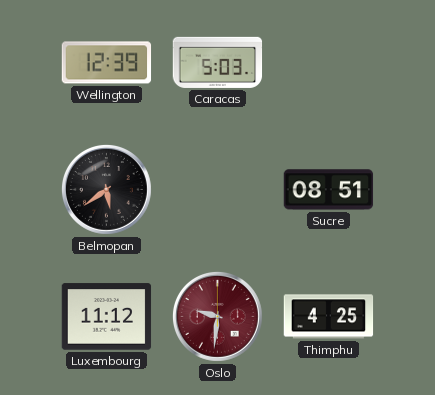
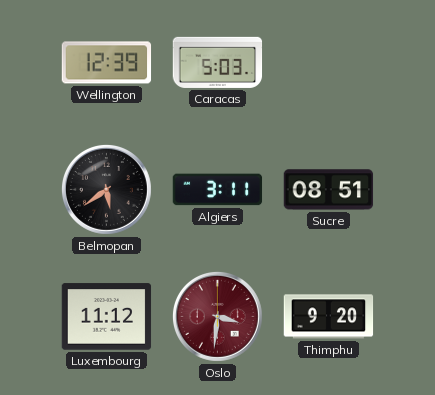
Algiers: none -> 3:11
Oslo: 9:31 -> 3:31
Thimphu: 4:25 -> 9:20
